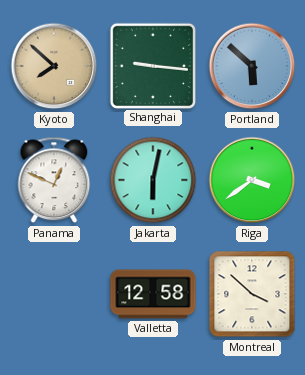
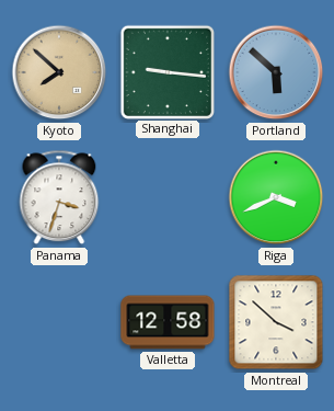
Panama: 12:49 -> 3:33
Jakarta: 6:02 -> none
Riga: 3:39 -> 3:41
